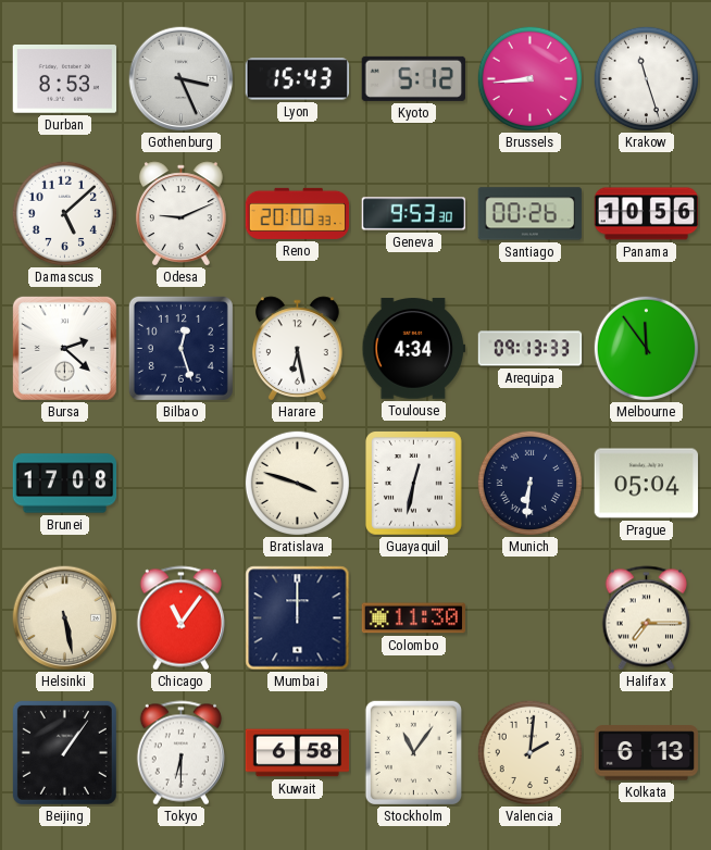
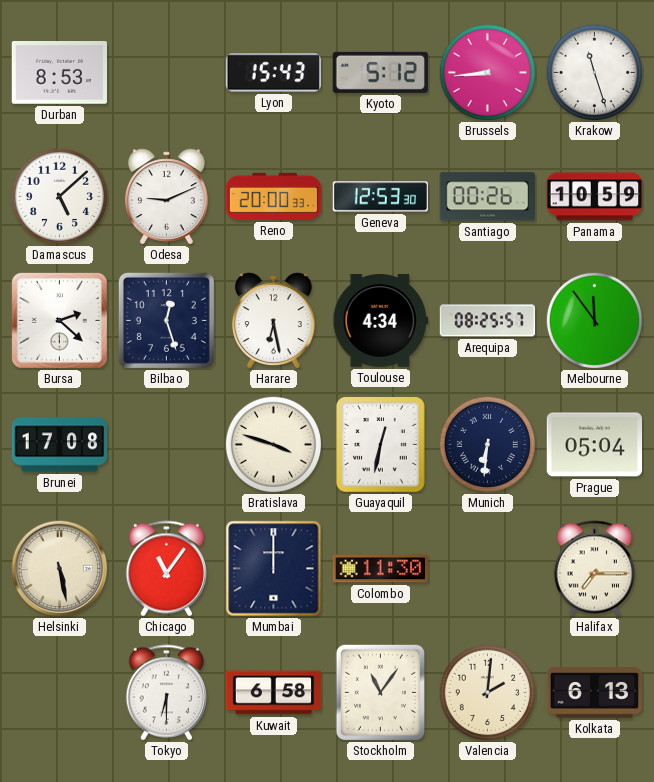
Gothenburg: 3:26 -> none
Geneva: 9:53 -> 12:53
Panama: 10:56 -> 10:59
Arequipa: 09:13 -> 08:25
Beijing: 1:06 -> none
